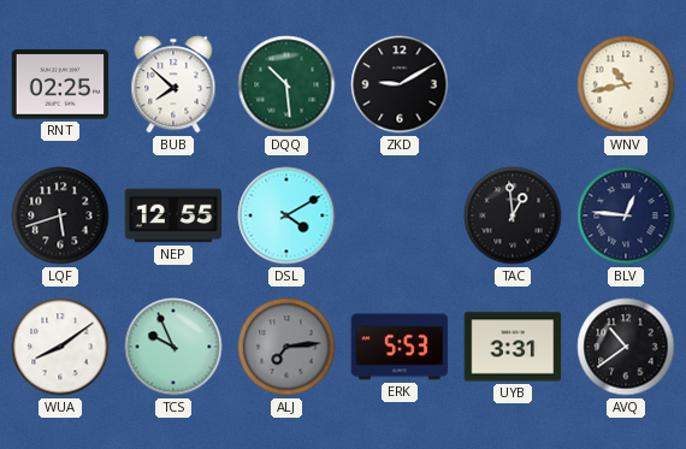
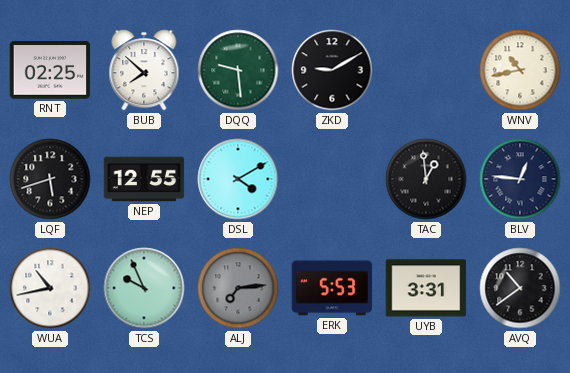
DQQ: 10:29 -> 9:29
WUA: 8:09 -> 10:43
